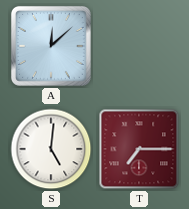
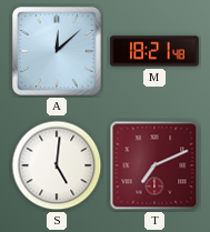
M: none -> 18:21
T: 7:15 -> 7:11
